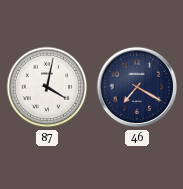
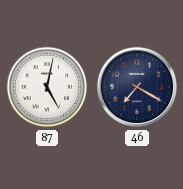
87: 4:02 -> 5:02
